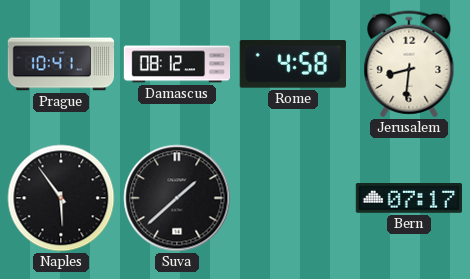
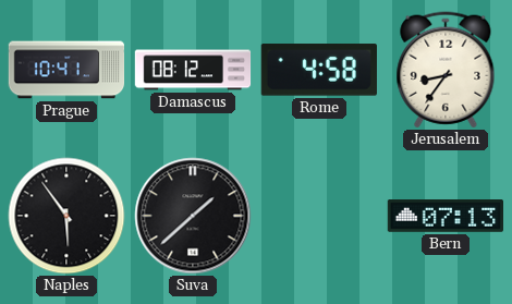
Jerusalem: 8:31 -> 8:36
Bern: 07:17 -> 07:13
